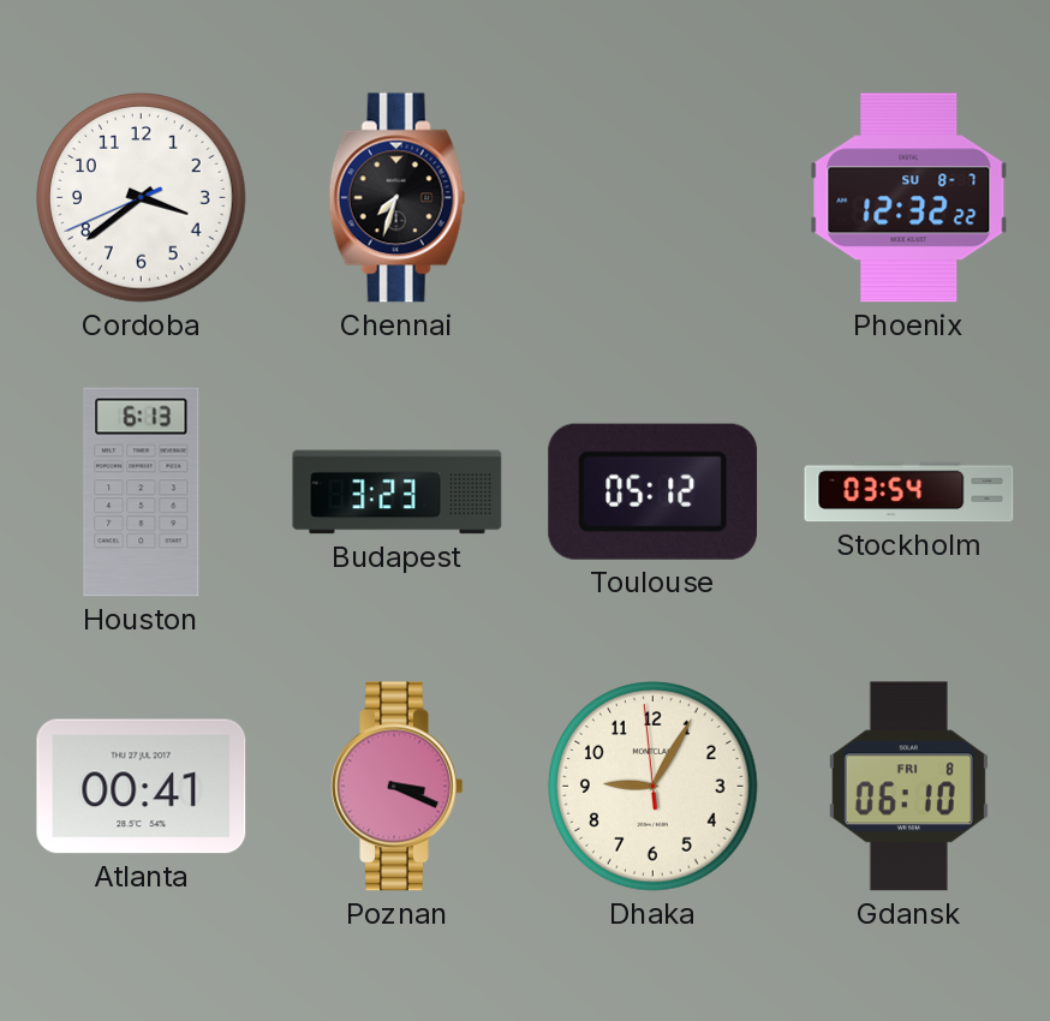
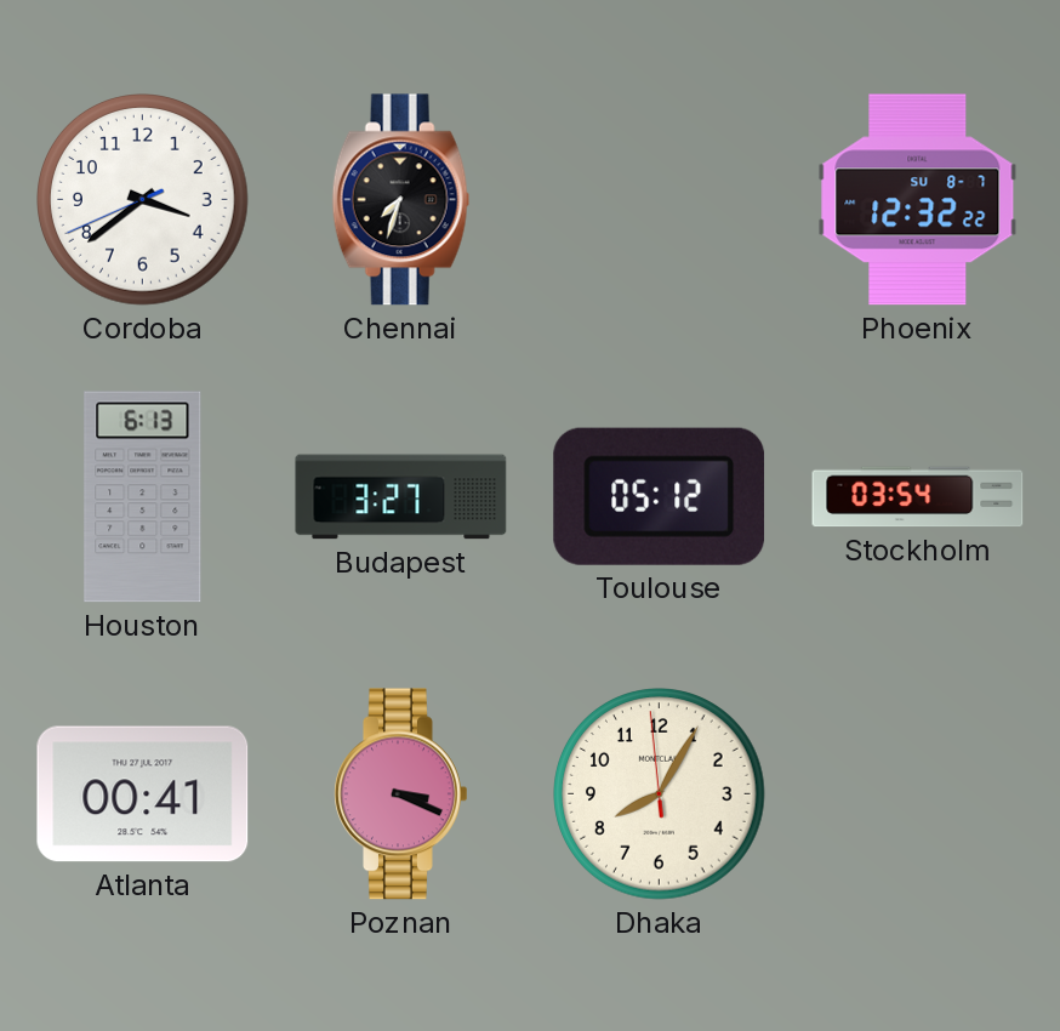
Budapest: 3:23 -> 3:27
Dhaka: 9:04 -> 8:04
Gdansk: 06:10 -> none
